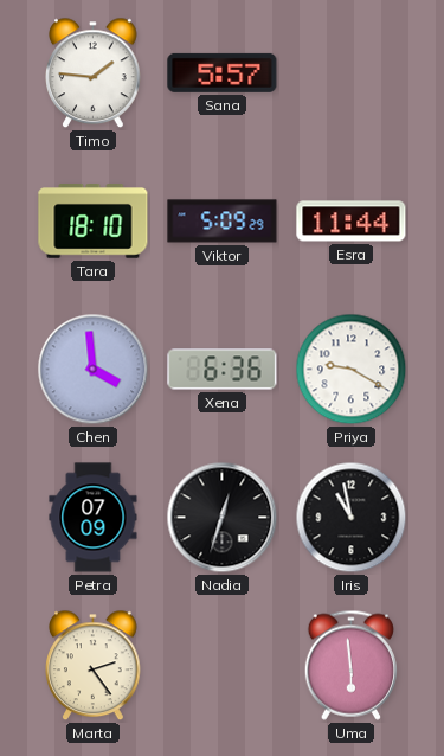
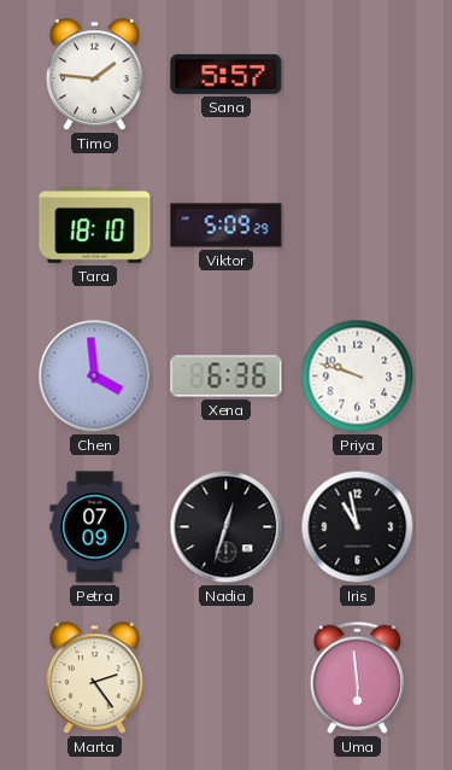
Esra: 11:44 -> none
Priya: 9:20 -> 9:48
